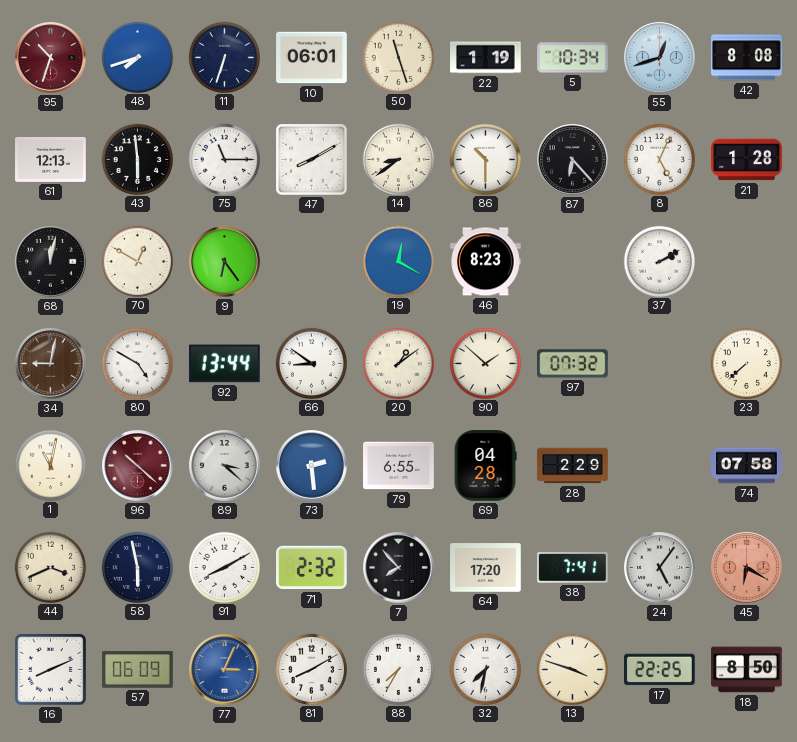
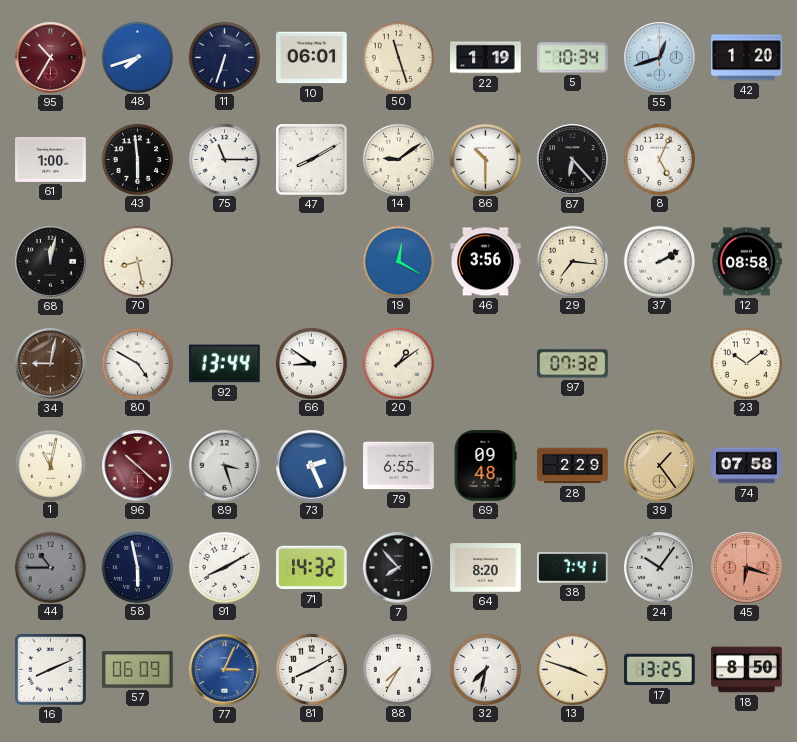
95: 10:33 -> 10:35
42: 8:08 -> 1:20
61: 12:13 -> 1:00
14: 8:39 -> 9:09
21: 1:28 -> none
70: 12:50 -> 8:28
9: 6:24 -> none
46: 8:23 -> 3:56
29: none -> 7:16
12: none -> 08:58
90: 1:52 -> none
23: 7:38 -> 10:09
89: 3:22 -> 3:27
73: 2:29 -> 2:26
69: 04:28 -> 09:48
39: none -> 1:24
44: 3:41 -> 10:45
44 dial: cream -> grey
71: 2:32 -> 14:32
64: 17:20 -> 8:20
24: 5:06 -> 10:06
45: 6:20 -> 6:18
17: 22:25 -> 13:25
